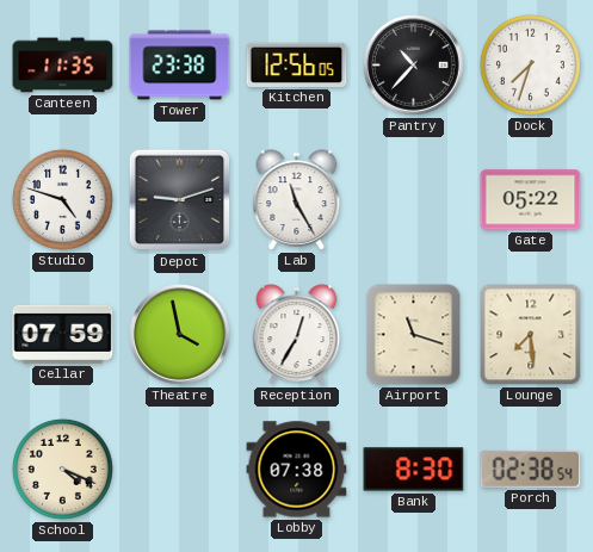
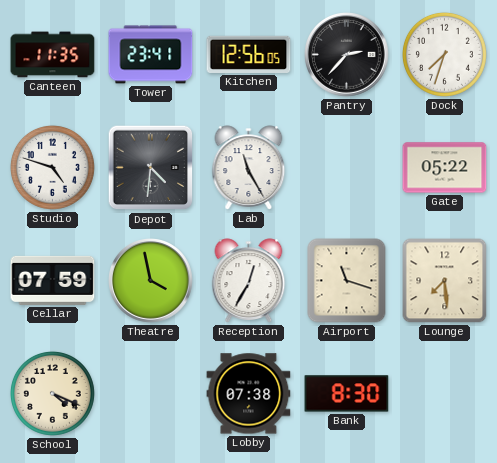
Tower: 23:38 -> 23:41
Pantry: 10:37 -> 2:37
Depot: 9:12 -> 4:31
Porch: 02:38 -> none
